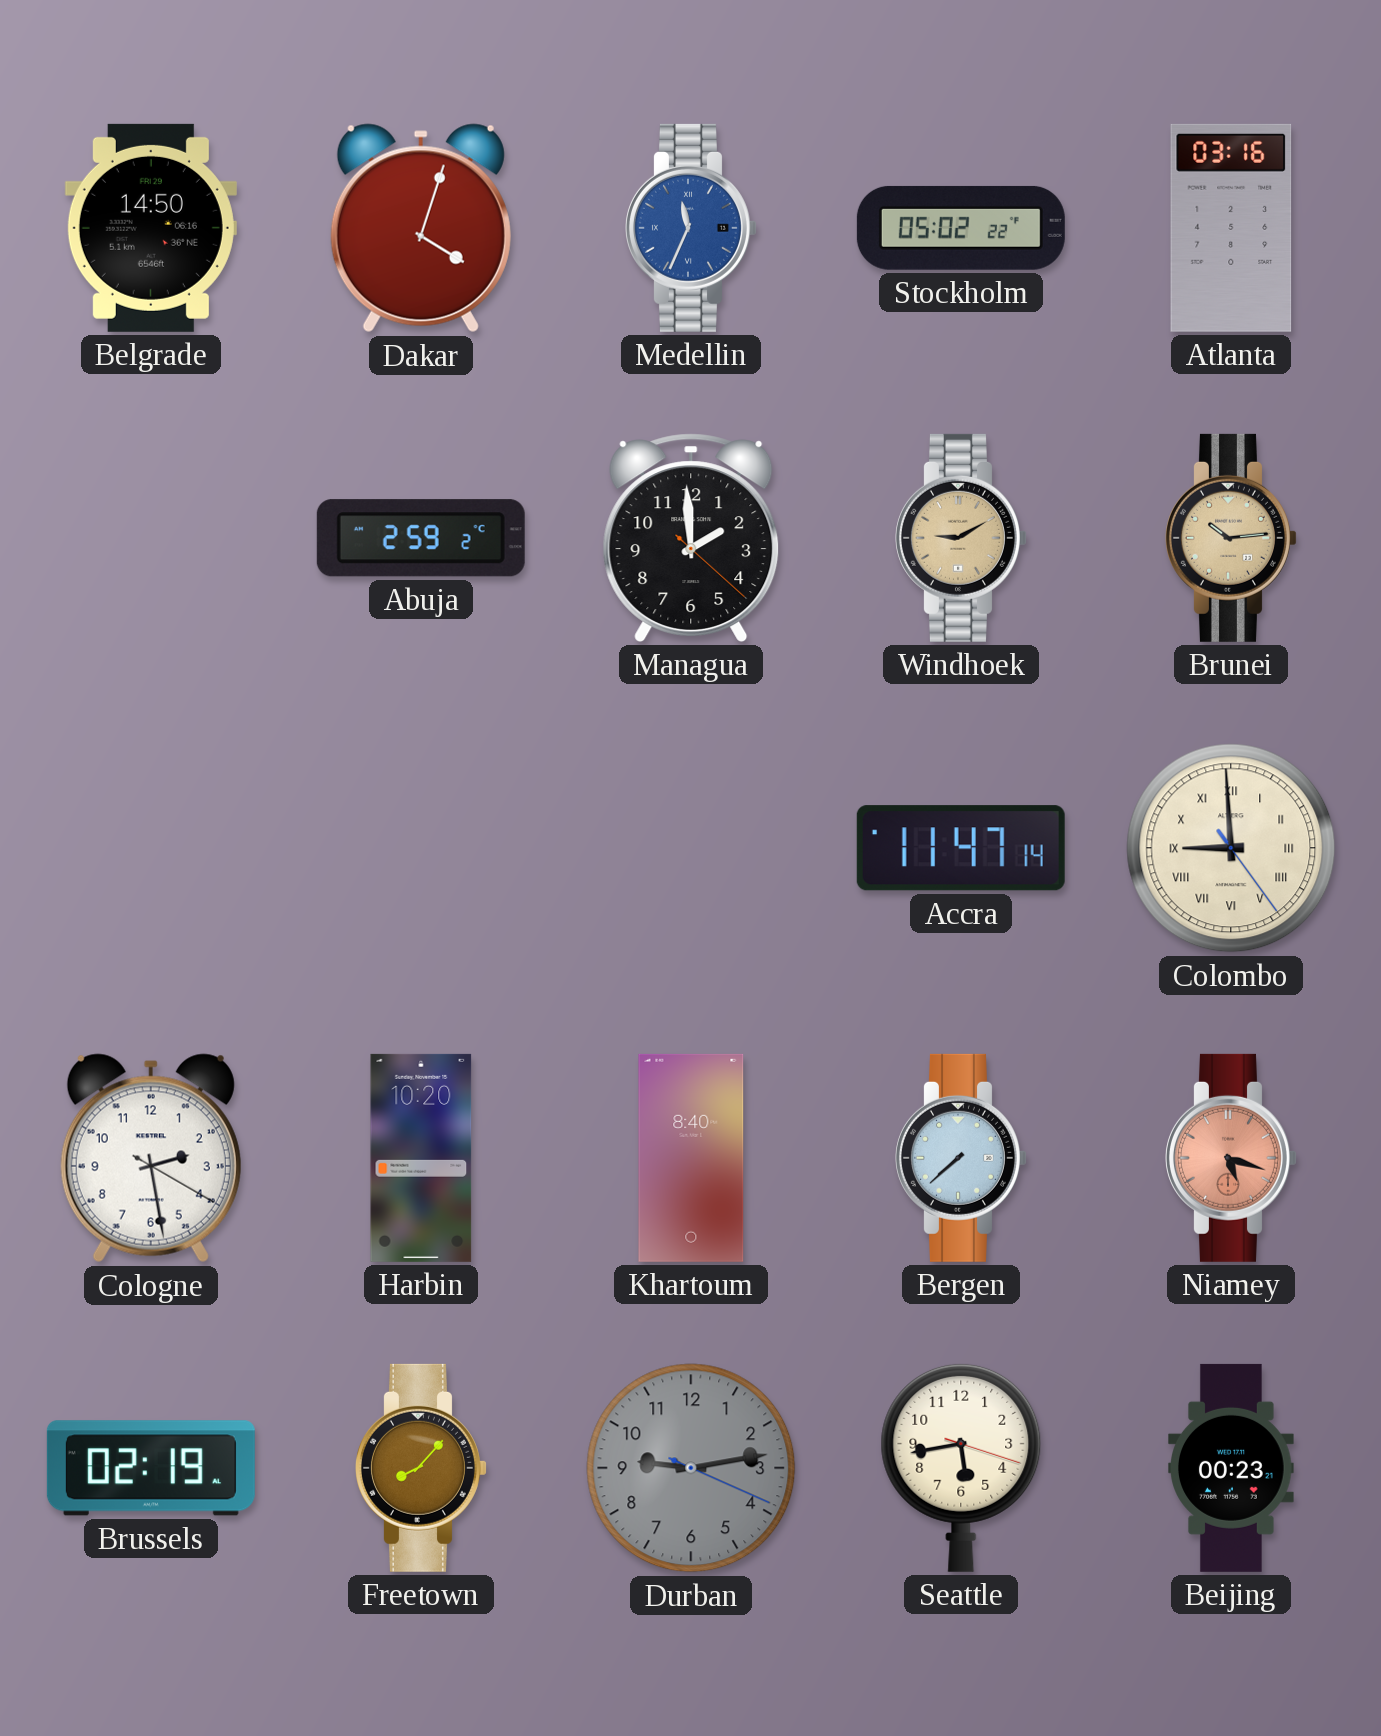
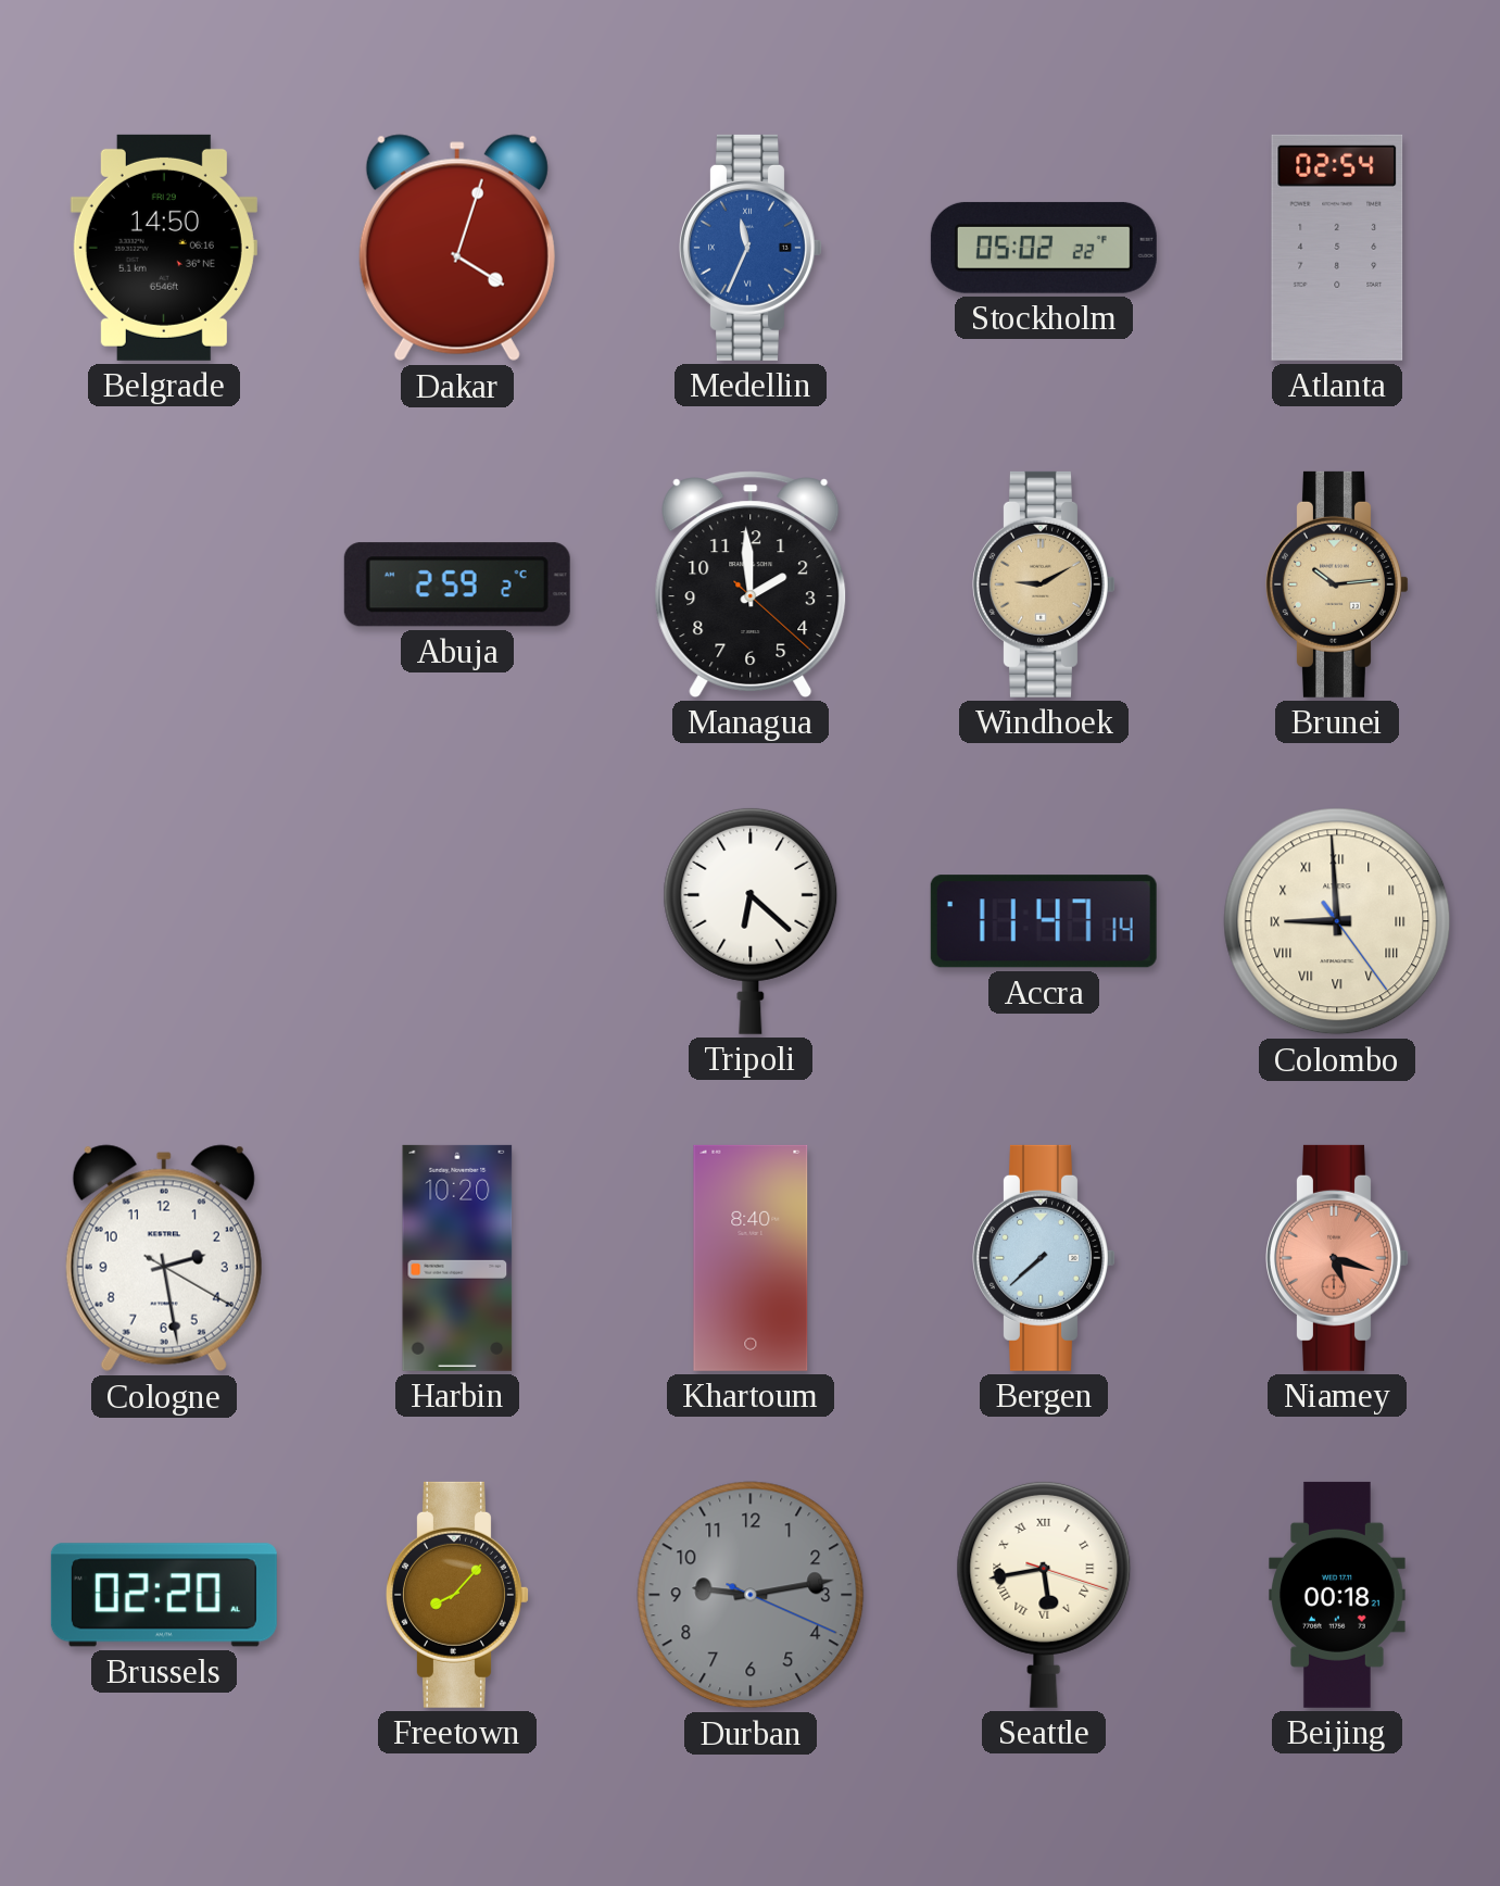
Atlanta: 03:16 -> 02:54
Tripoli: none -> 6:22
Brussels: 02:19 -> 02:20
Seattle numerals: Arabic -> Roman
Beijing: 00:23 -> 00:18
